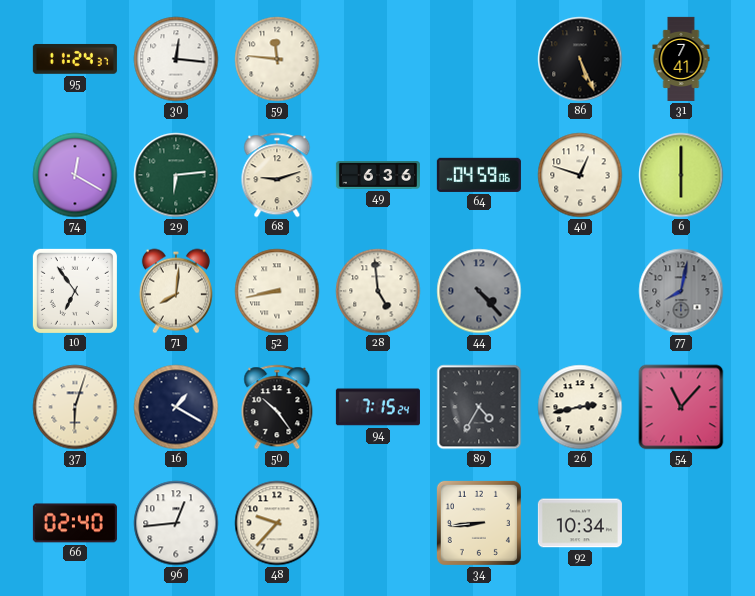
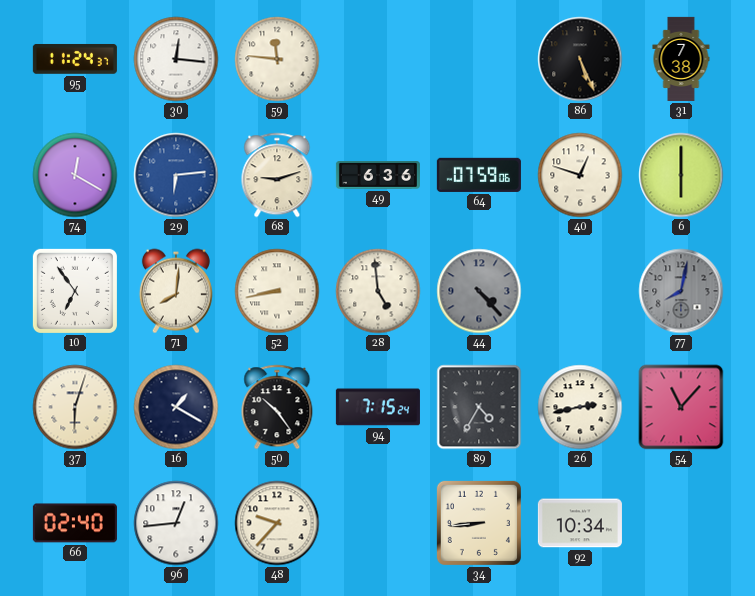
31: 7:41 -> 7:38
29 dial: green -> blue
64: 04:59 -> 07:59
